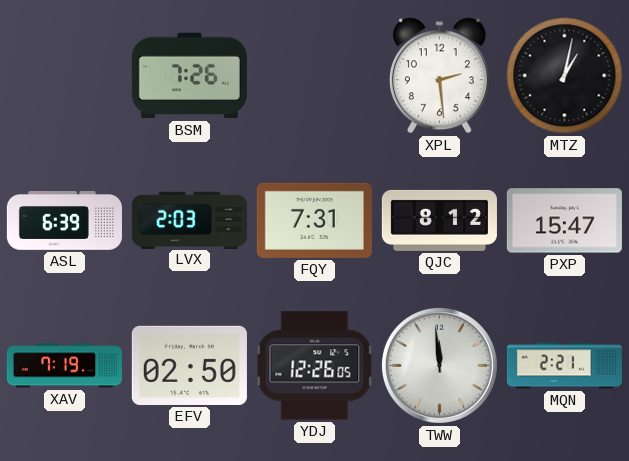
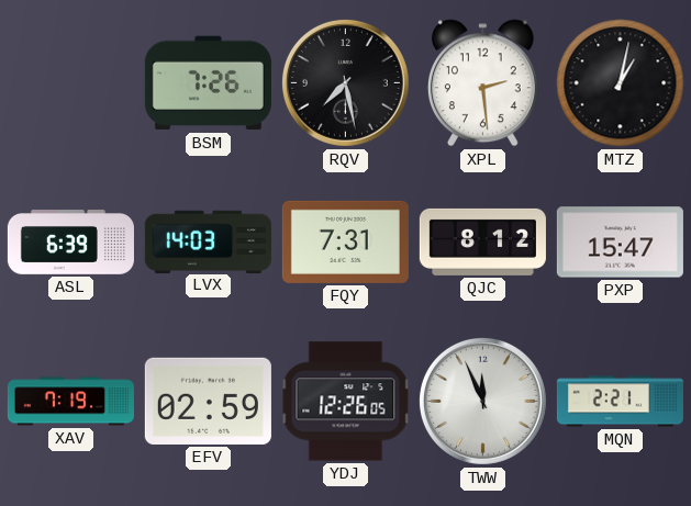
RQV: none -> 7:28
LVX: 2:03 -> 14:03
EFV: 02:50 -> 02:59
TWW: 11:59 -> 11:56
